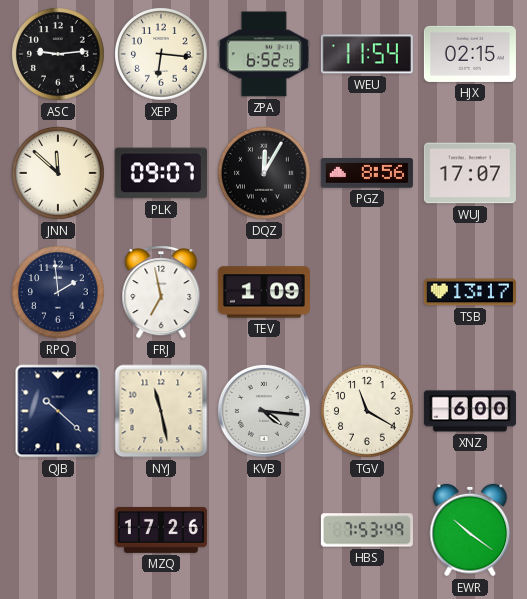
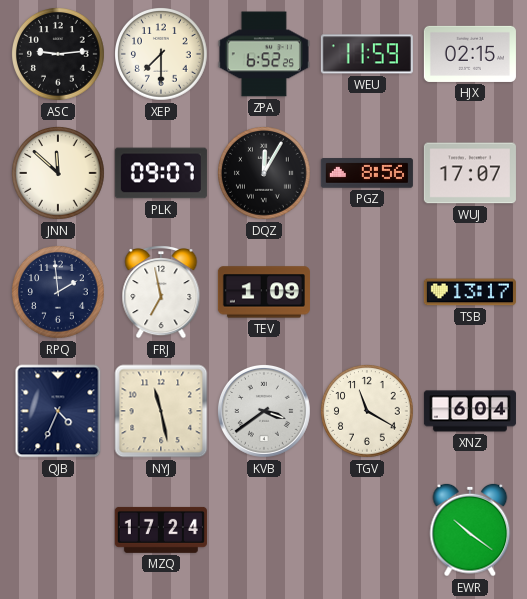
XEP: 6:16 -> 7:30
WEU: 11:54 -> 11:59
QJB: 10:22 -> 4:34
KVB: 4:16 -> 3:39
XNZ: 6:00 -> 6:04
MZQ: 17:26 -> 17:24
HBS: 7:53 -> none
